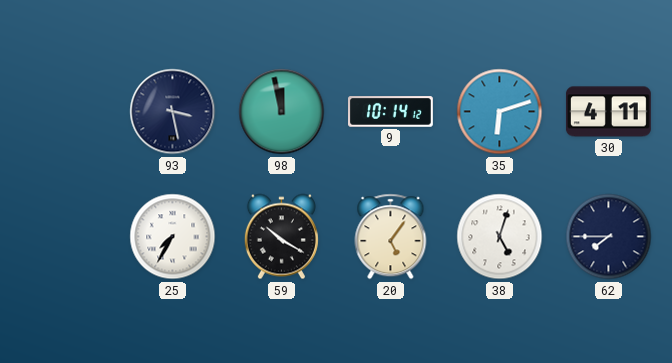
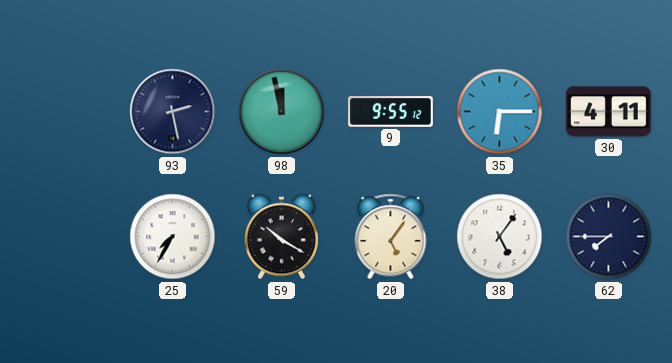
93: 3:28 -> 2:28
9: 10:14 -> 9:55
35: 6:12 -> 6:15
38: 5:03 -> 5:06
